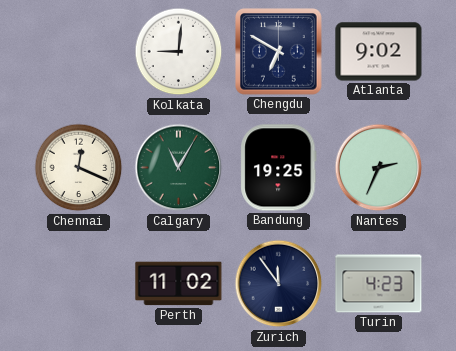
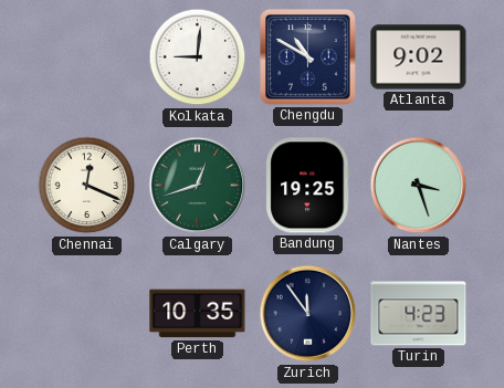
Chengdu: 6:50 -> 10:50
Calgary: 11:05 -> 12:42
Nantes: 2:34 -> 3:27
Perth: 11:02 -> 10:35
